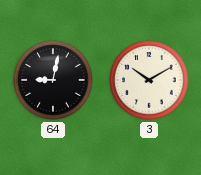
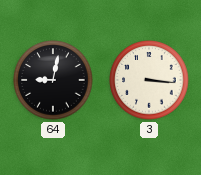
3: 10:10 -> 3:16
